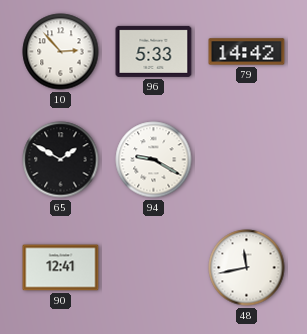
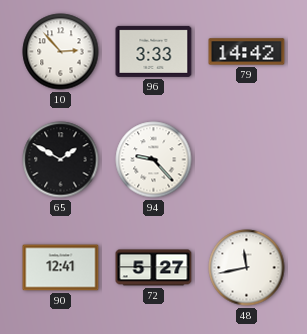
96: 5:33 -> 3:33
94: 9:20 -> 9:23
72: none -> 5:27
